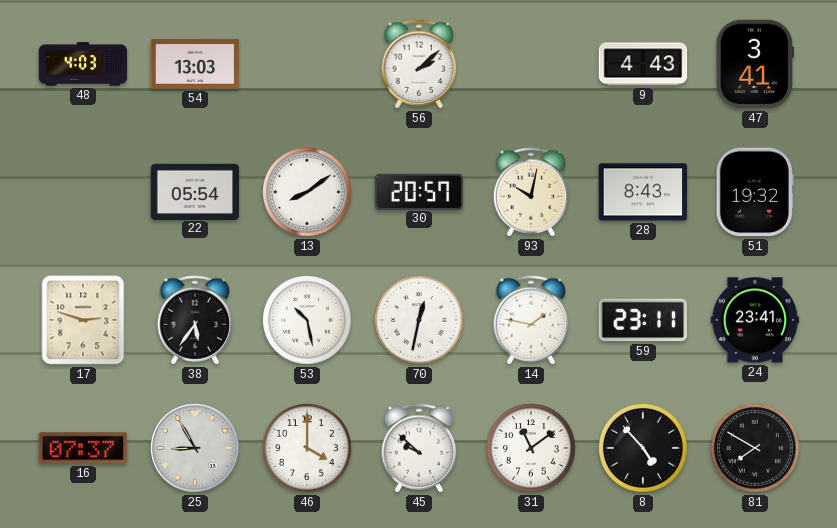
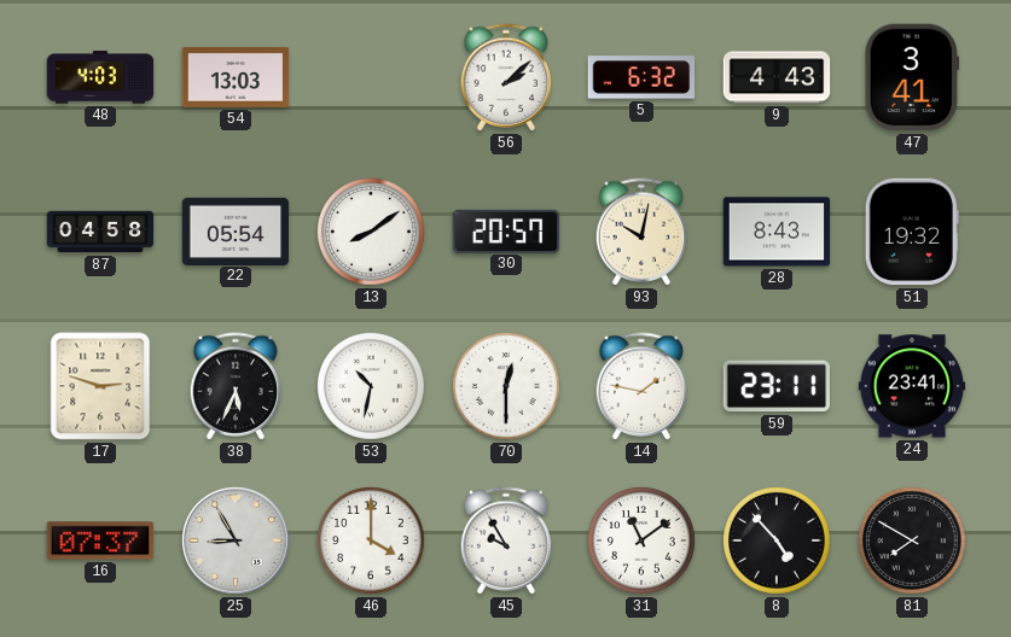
5: none -> 6:32
87: none -> 04:58
38: 5:36 -> 5:34
53: 10:28 -> 10:32
70: 12:32 -> 12:30
45: 9:52 -> 9:55
